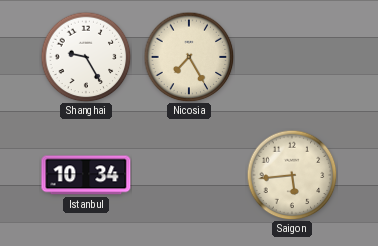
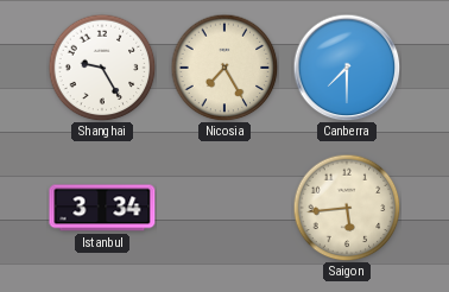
Canberra: none -> 7:30
Istanbul: 10:34 -> 3:34
